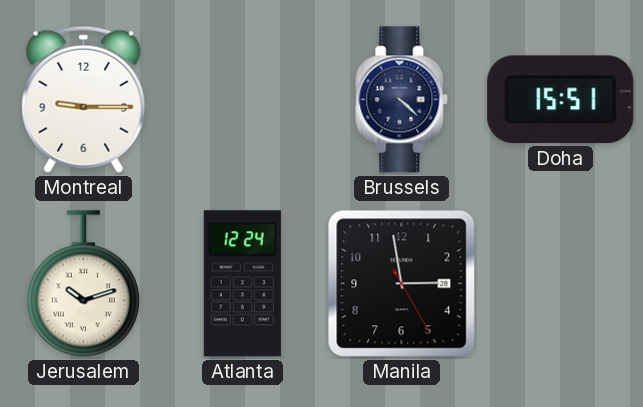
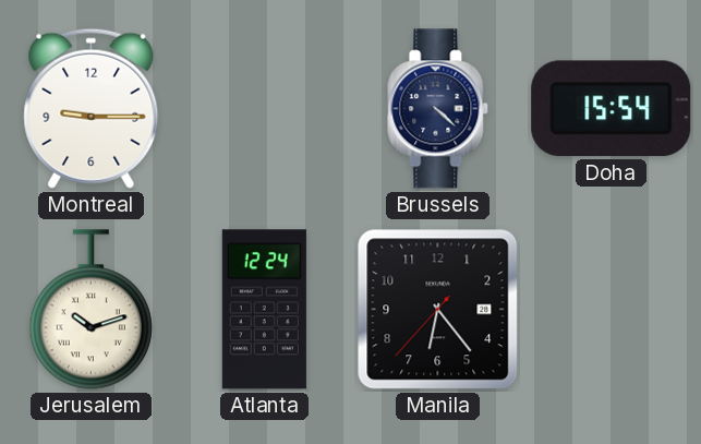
Doha: 15:51 -> 15:54
Manila: 2:58 -> 6:23
